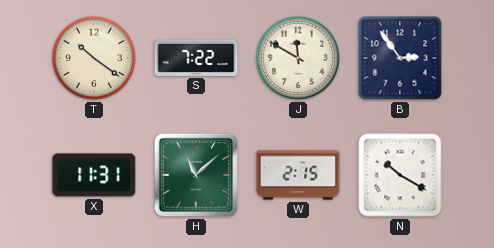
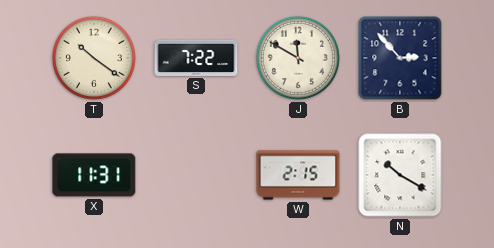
B: 2:54 -> 2:53
H: 11:08 -> none
